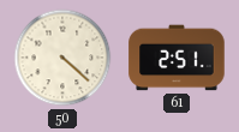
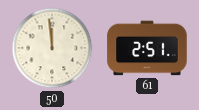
50: 4:22 -> 11:59
